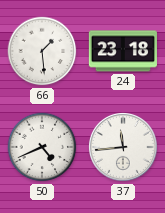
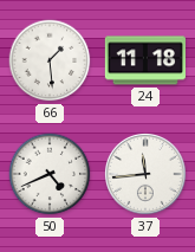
24: 23:18 -> 11:18
